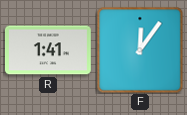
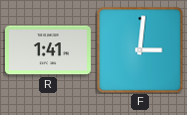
F: 12:06 -> 3:01
